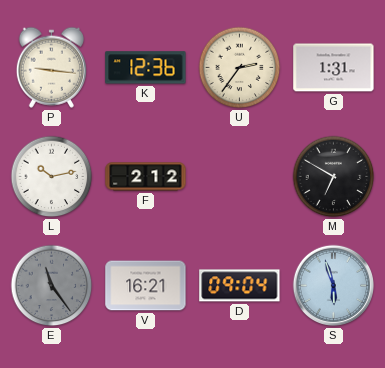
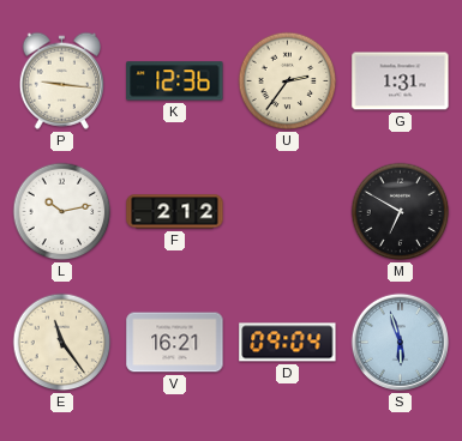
E dial: grey -> cream
